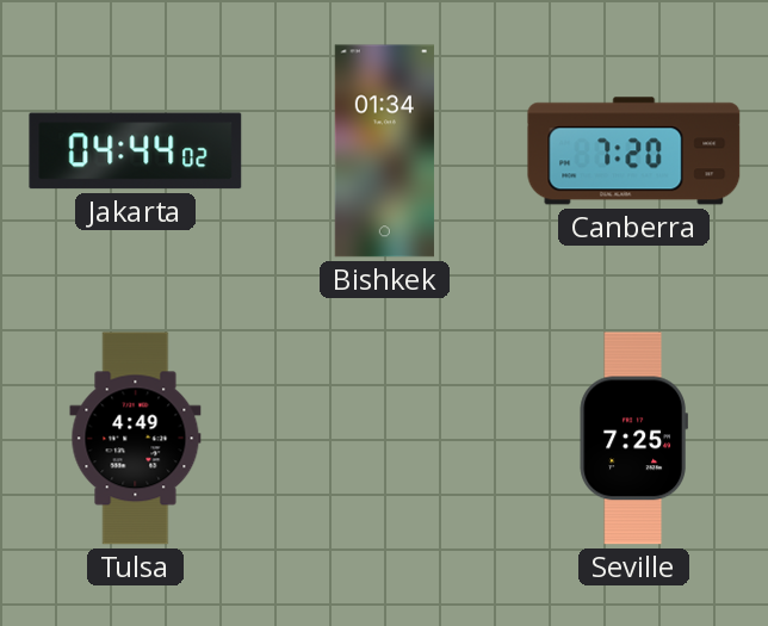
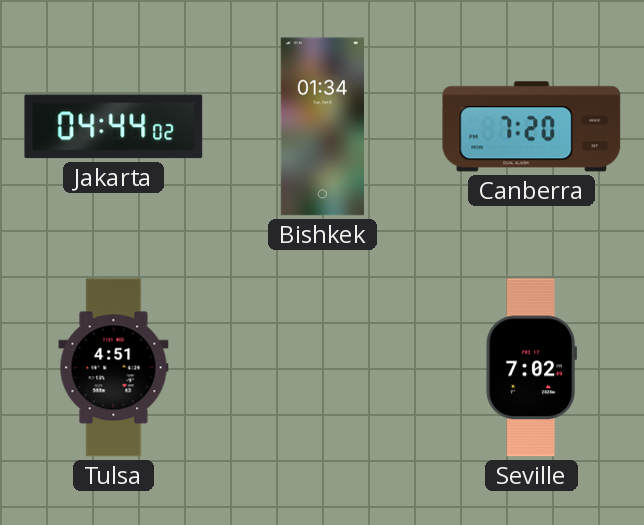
Tulsa: 4:49 -> 4:51
Seville: 7:25 -> 7:02
